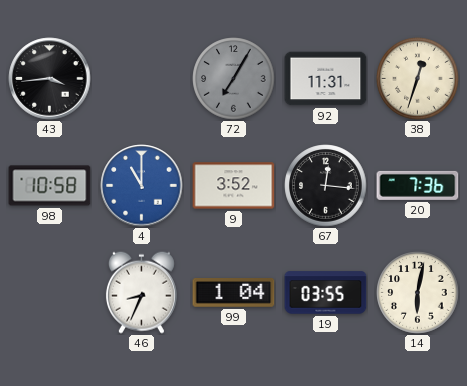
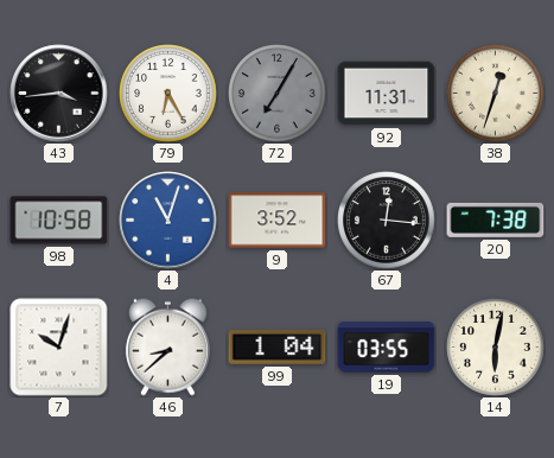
79: none -> 6:25
4: 11:00 -> 11:03
20: 7:36 -> 7:38
7: none -> 10:03
46: 8:34 -> 8:38
